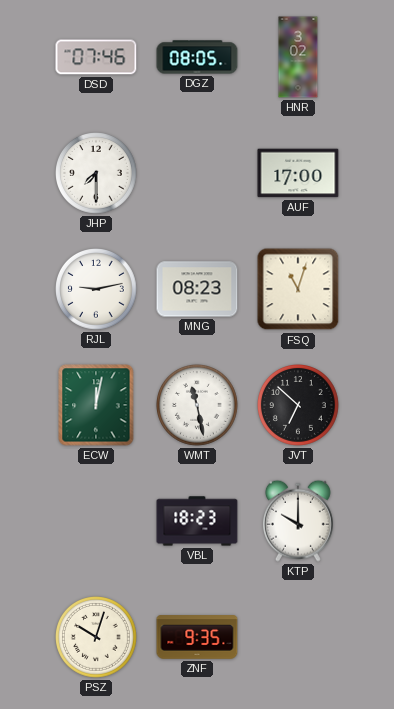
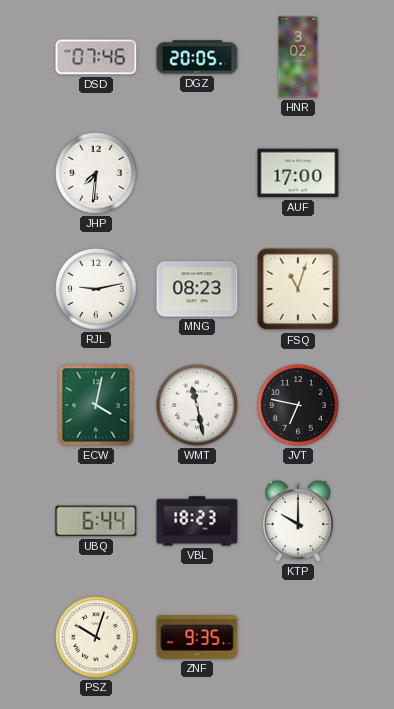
DGZ: 08:05 -> 20:05
JHP: 7:30 -> 7:31
ECW: 12:02 -> 4:02
JVT: 6:52 -> 6:47
UBQ: none -> 6:44
